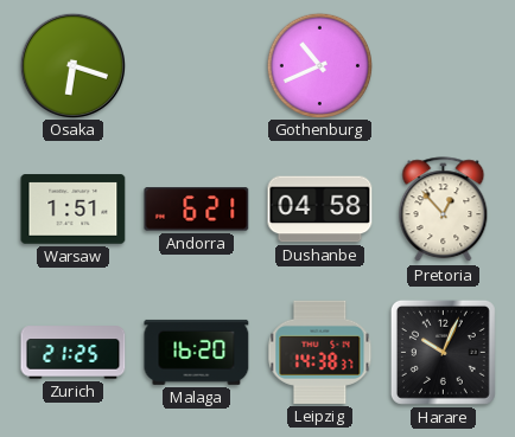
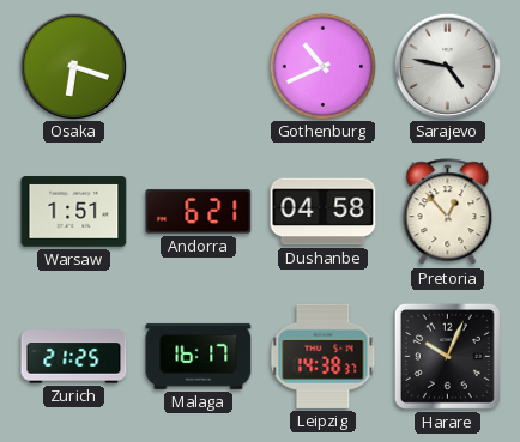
Sarajevo: none -> 4:47
Malaga: 16:20 -> 16:17
